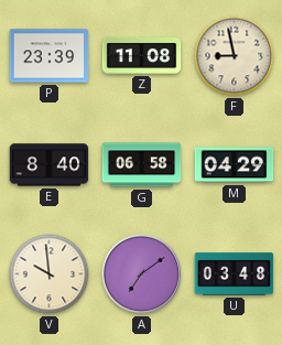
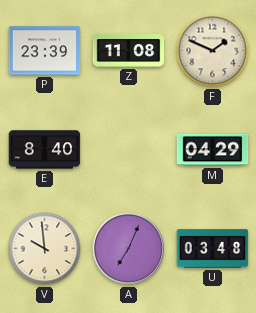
F: 8:58 -> 1:49
G: 06:58 -> none
A: 7:09 -> 7:04
